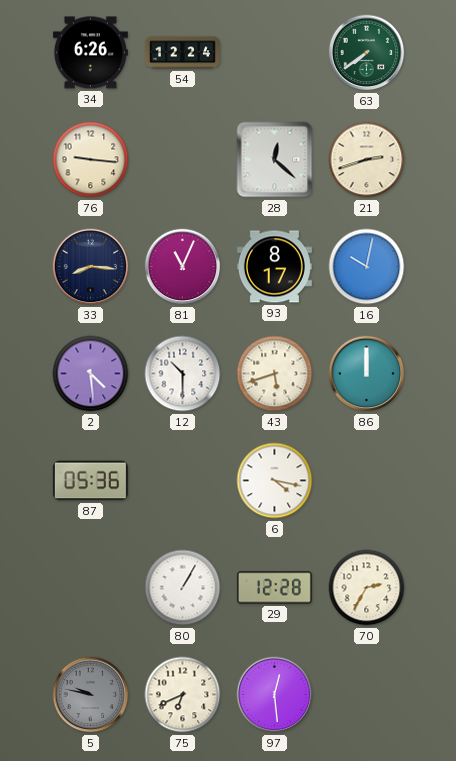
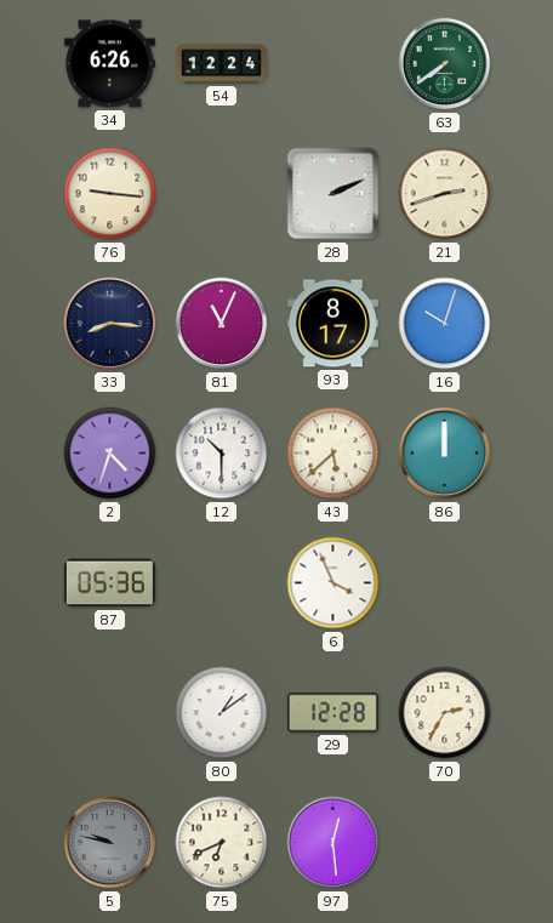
28: 12:22 -> 2:11
16: 10:02 -> 10:03
2: 4:29 -> 4:33
43: 5:42 -> 5:38
6: 4:17 -> 3:56
80: 1:05 -> 1:09
